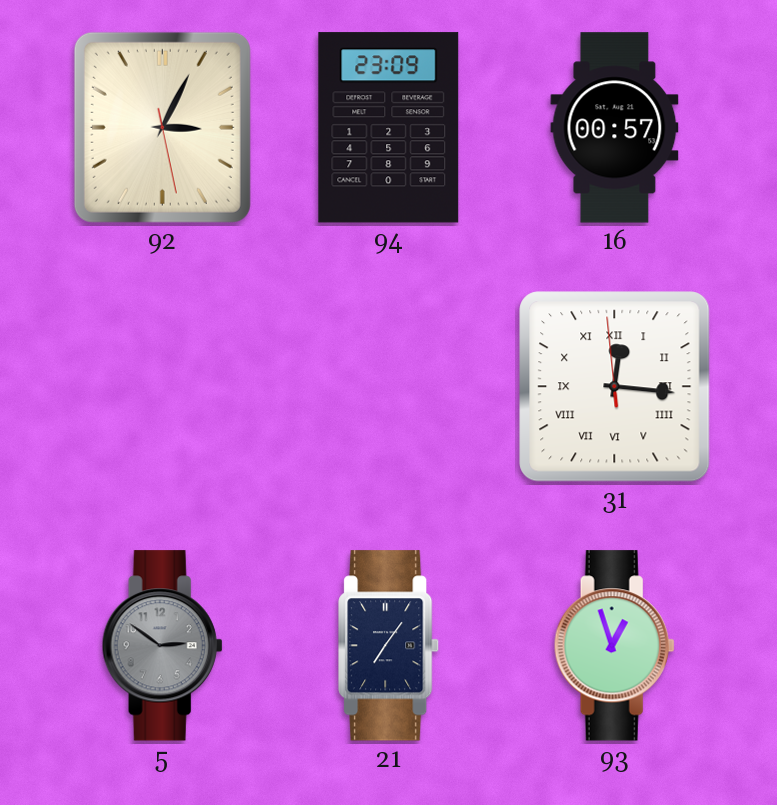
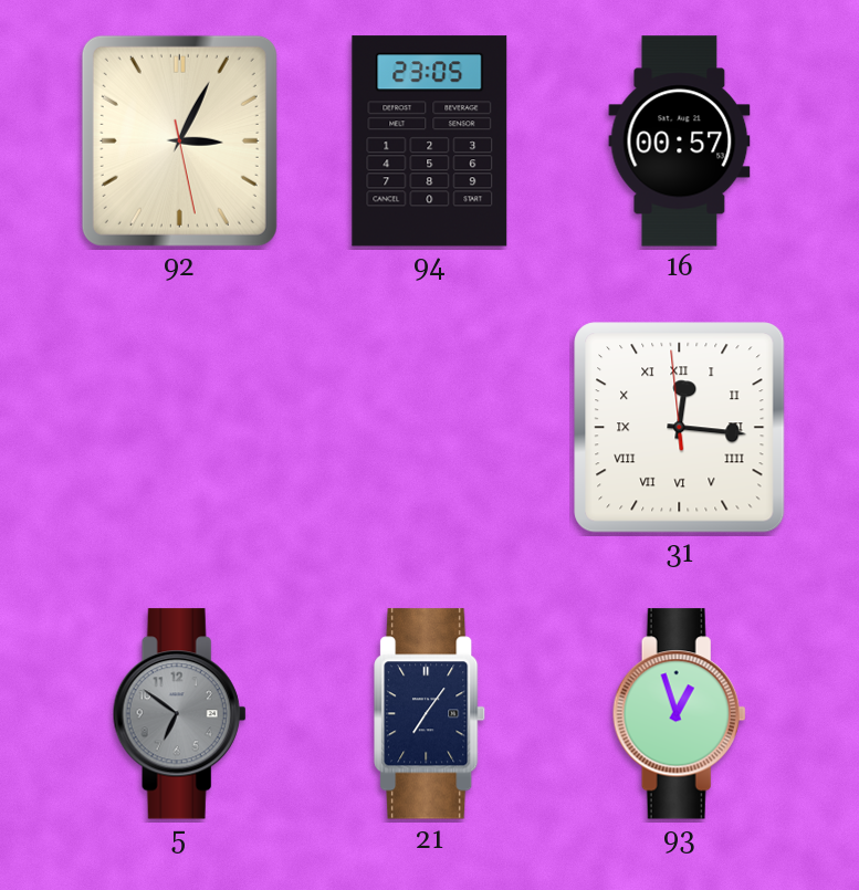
94: 23:09 -> 23:05
5: 2:51 -> 6:51
